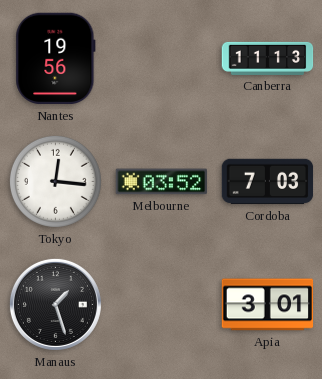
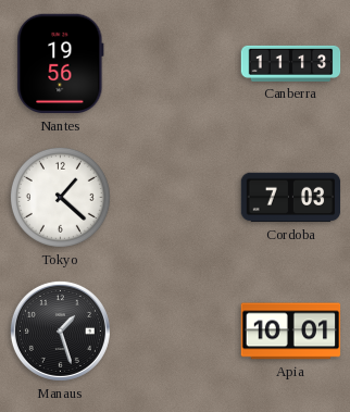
Tokyo: 12:16 -> 1:22
Melbourne: 03:52 -> none
Apia: 3:01 -> 10:01
